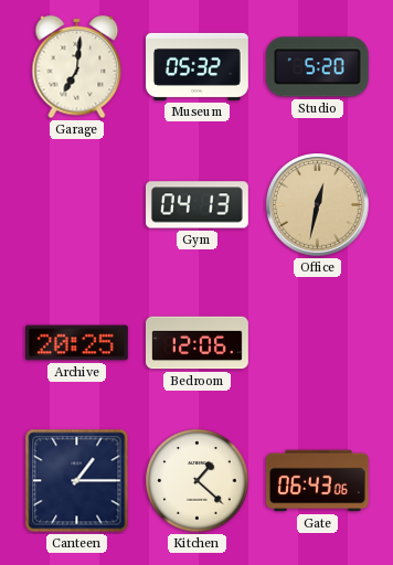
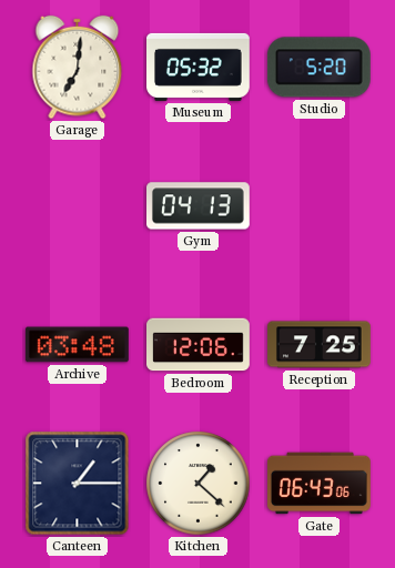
Office: 12:32 -> none
Archive: 20:25 -> 03:48
Reception: none -> 7:25
